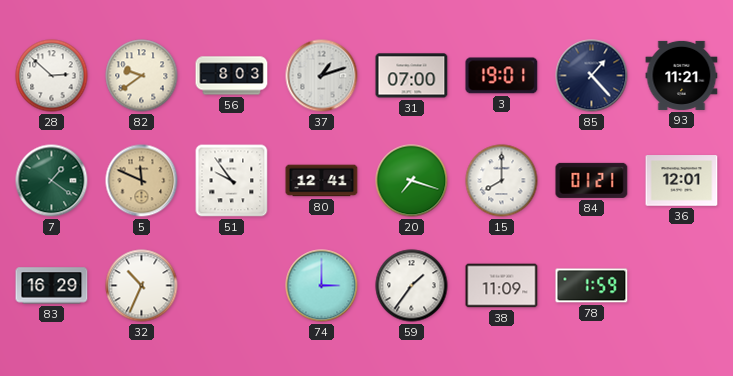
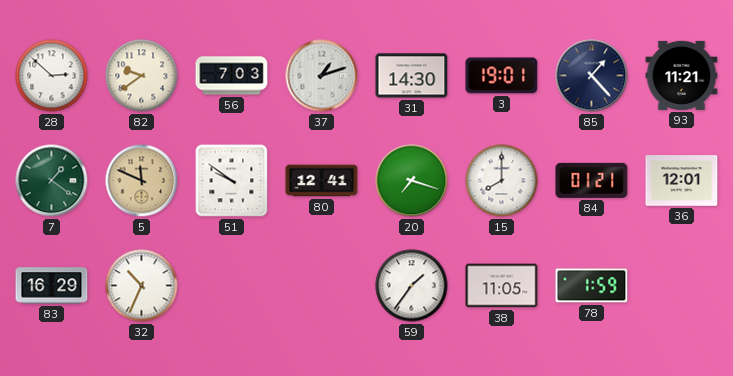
56: 8:03 -> 7:03
31: 07:00 -> 14:30
51: 9:54 -> 9:51
74: 3:00 -> none
38: 11:09 -> 11:05
